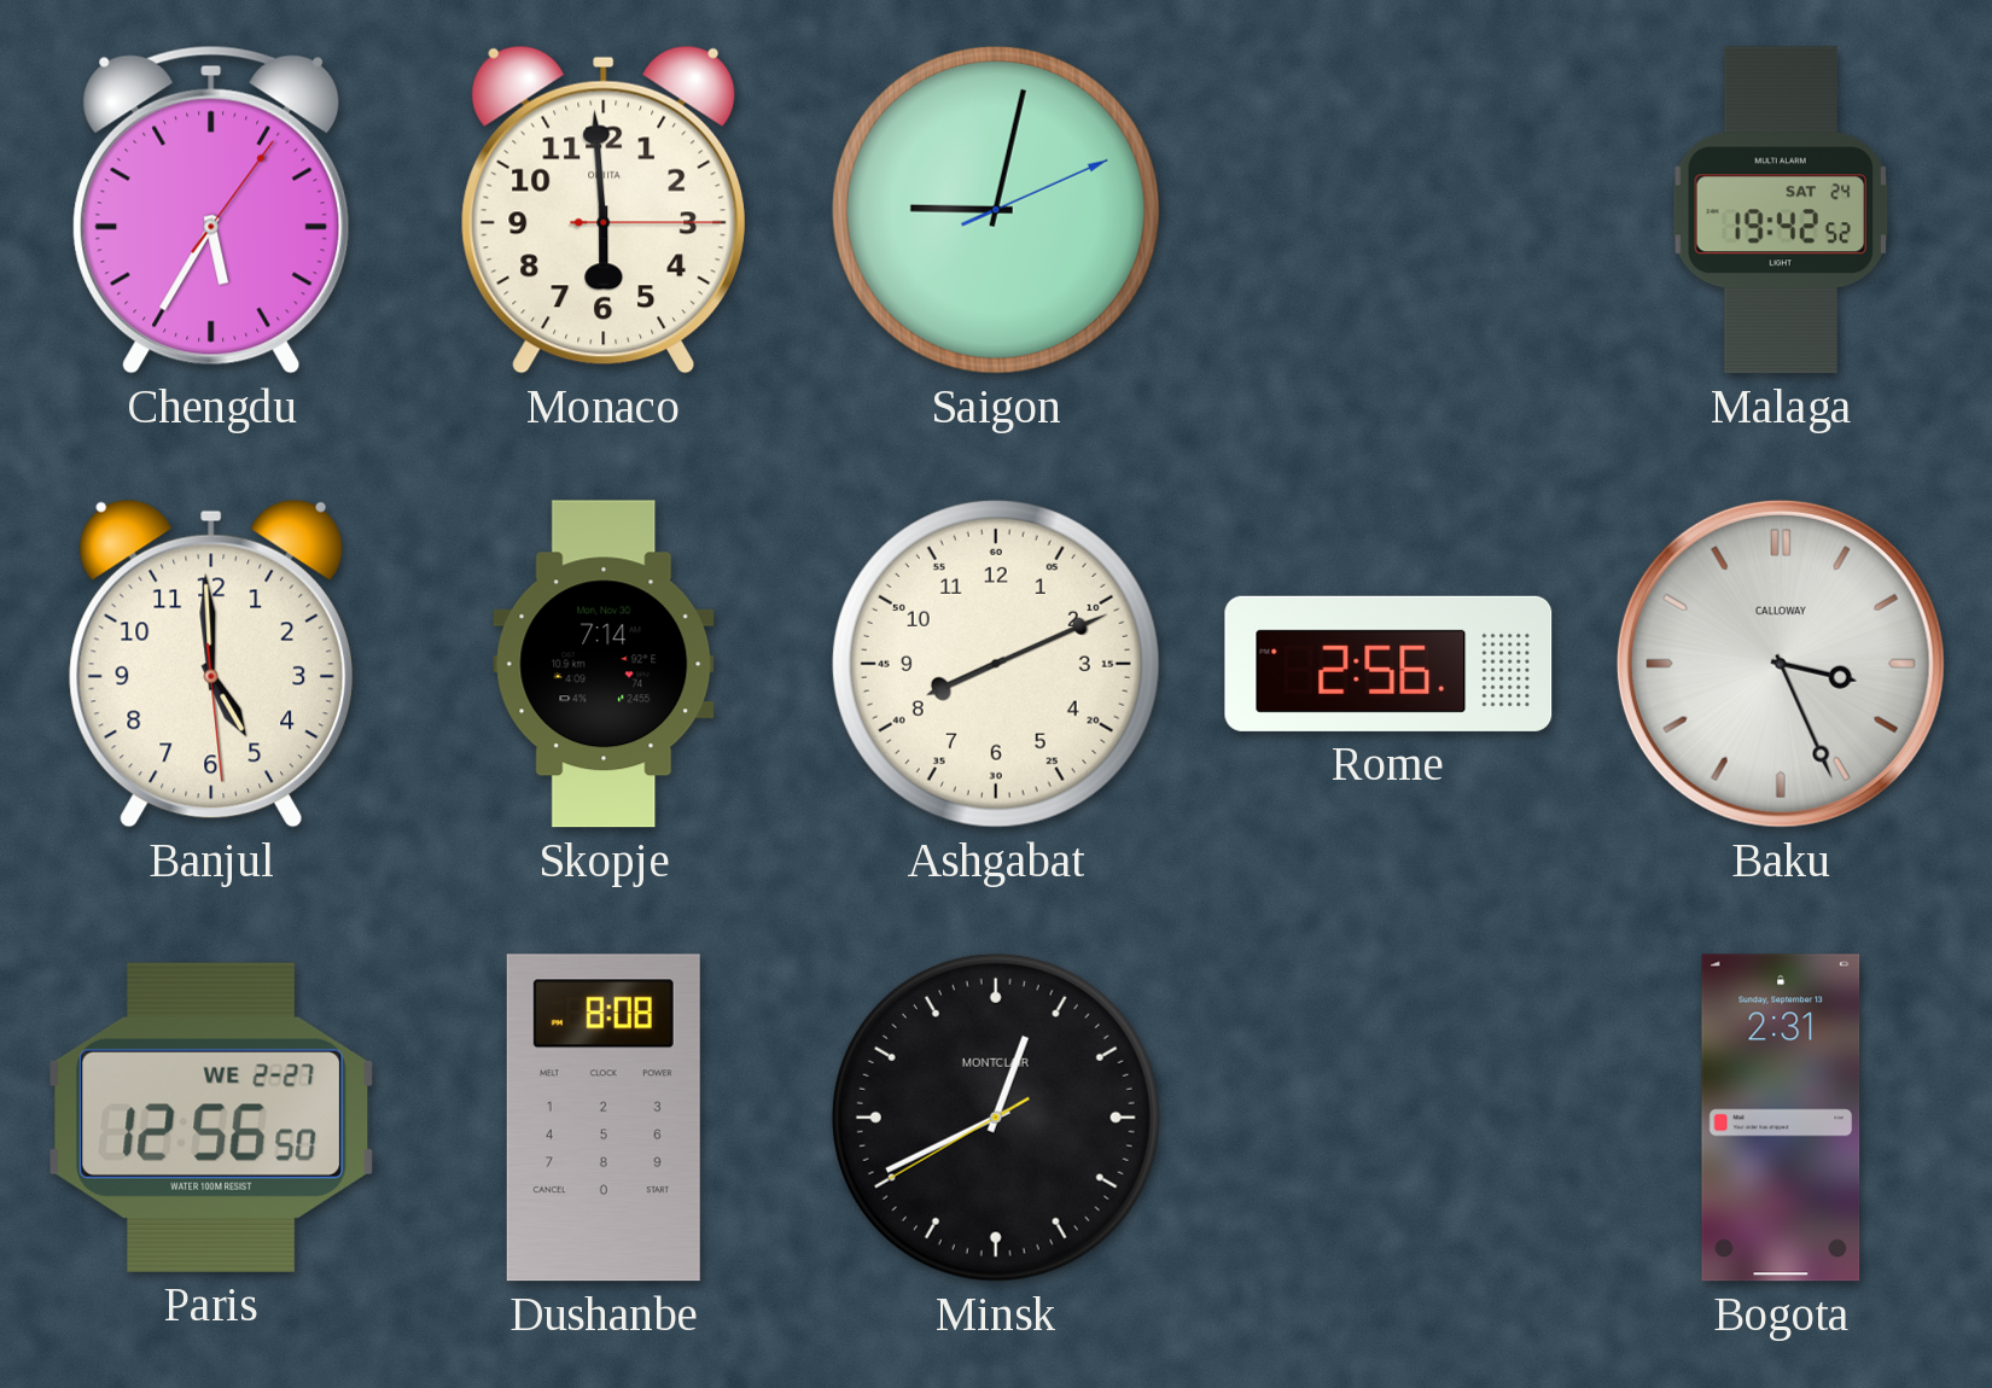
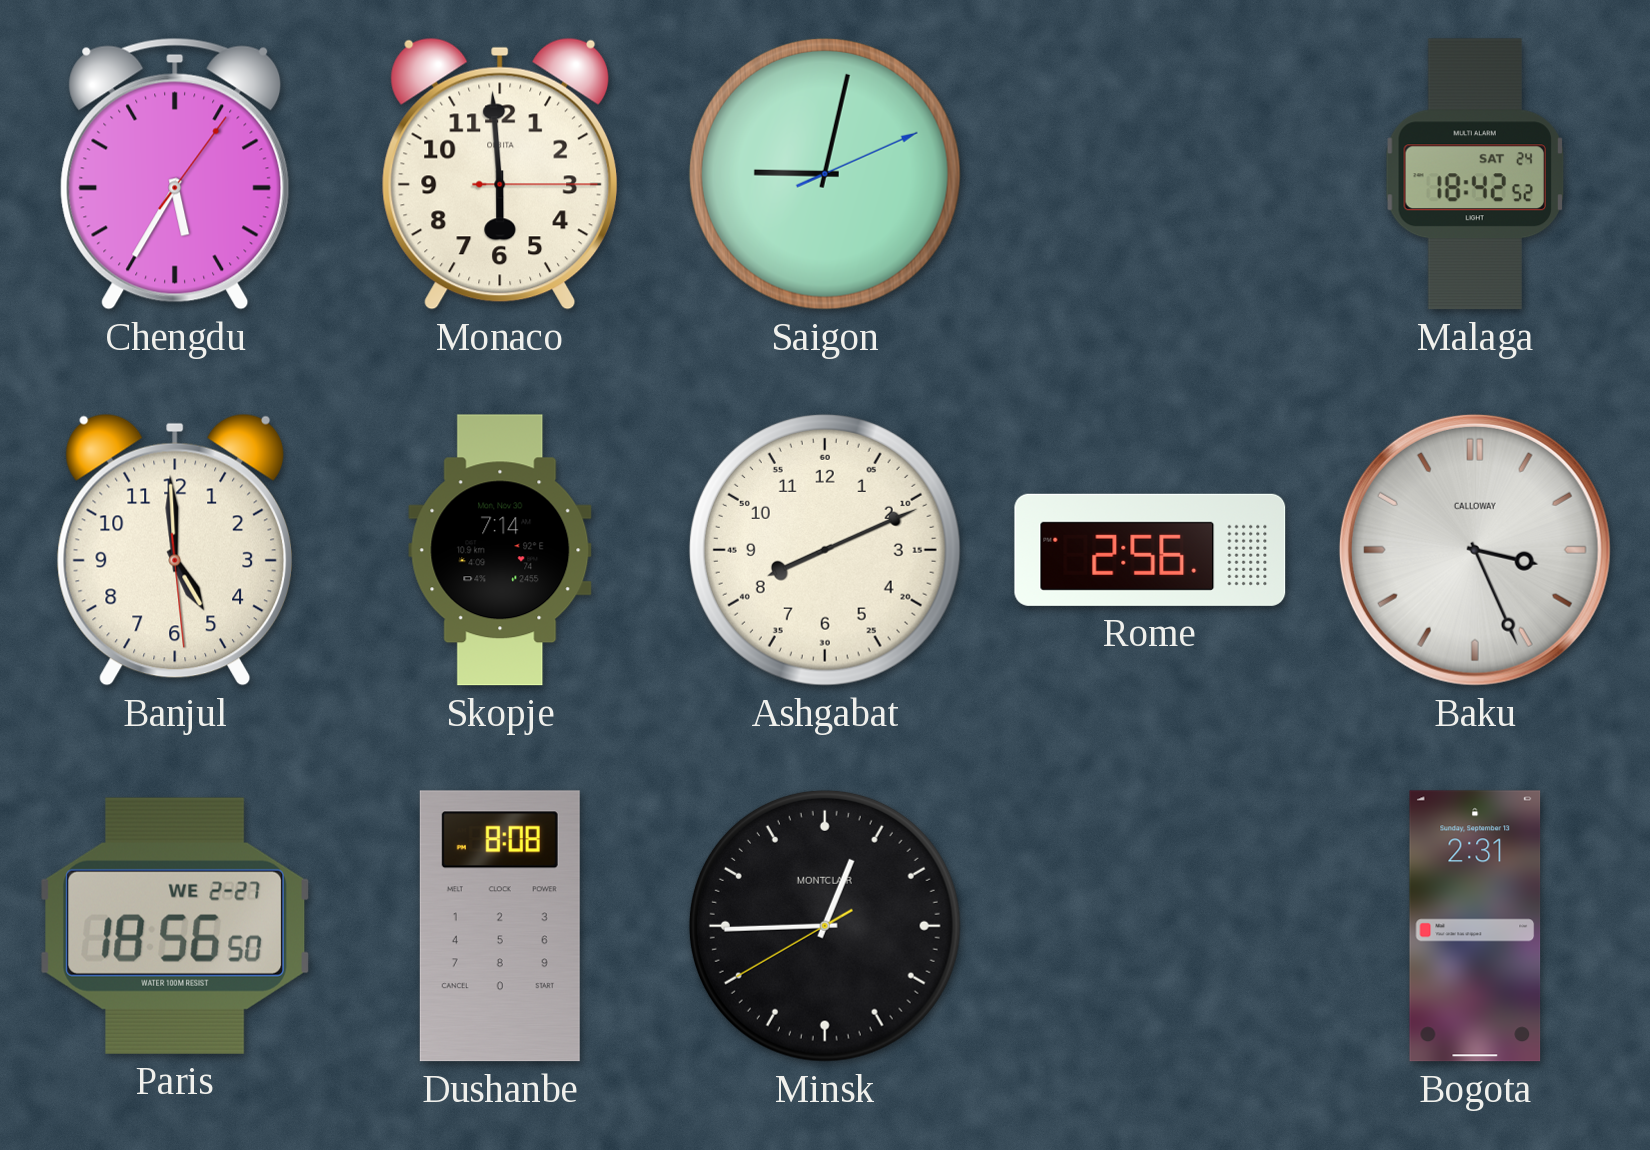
Malaga: 19:42 -> 18:42
Paris: 12:56 -> 18:56
Minsk: 12:40 -> 12:44
